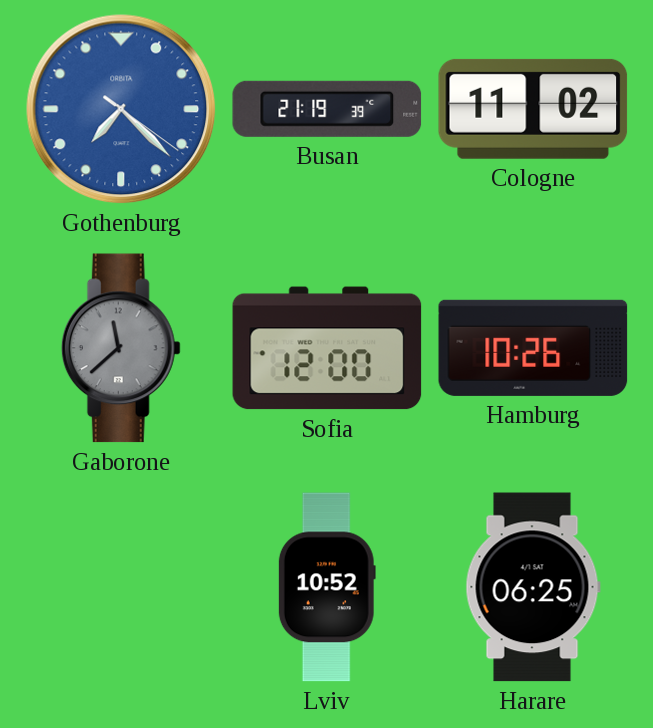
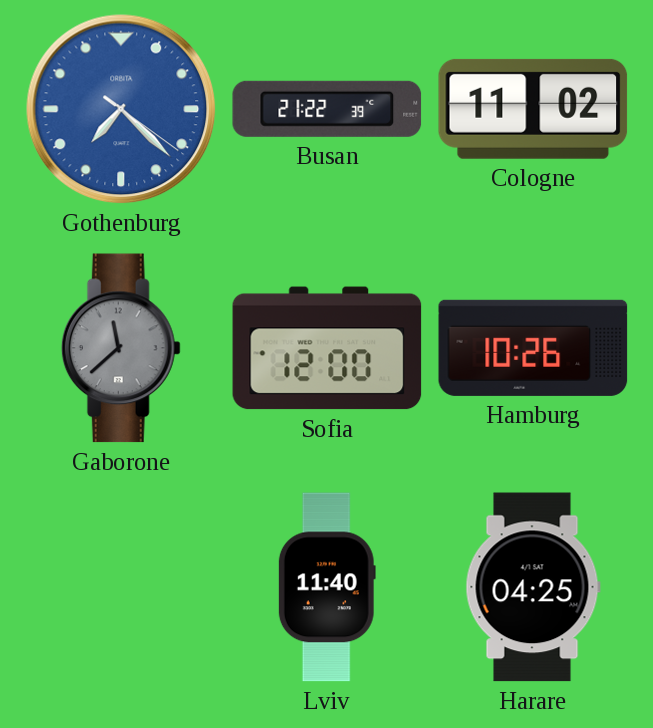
Busan: 21:19 -> 21:22
Lviv: 10:52 -> 11:40
Harare: 06:25 -> 04:25
